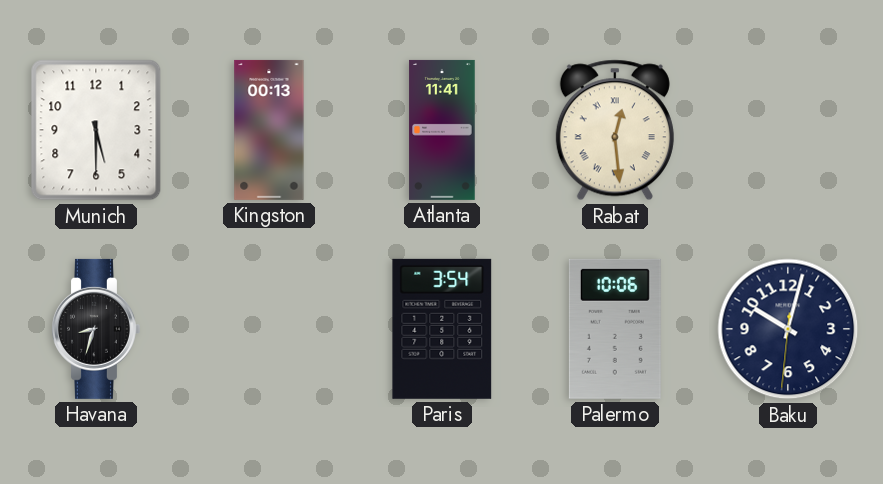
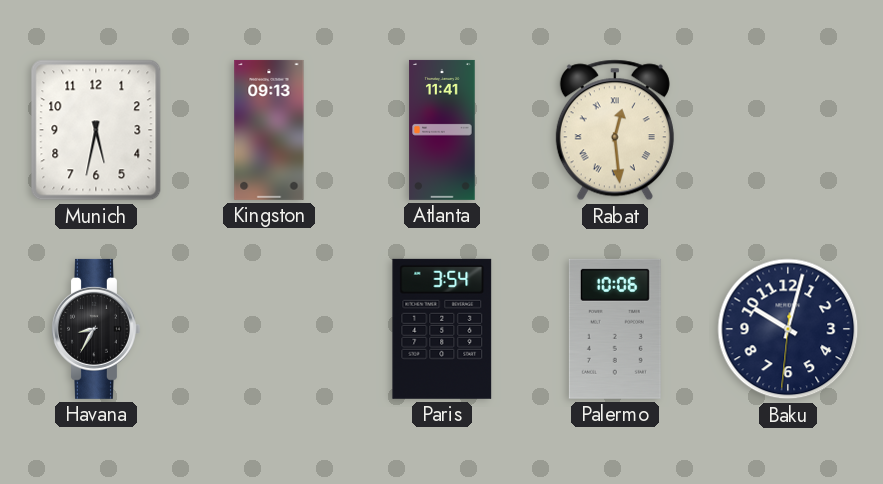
Munich: 5:30 -> 5:32
Kingston: 00:13 -> 09:13
Havana: 8:33 -> 8:35
